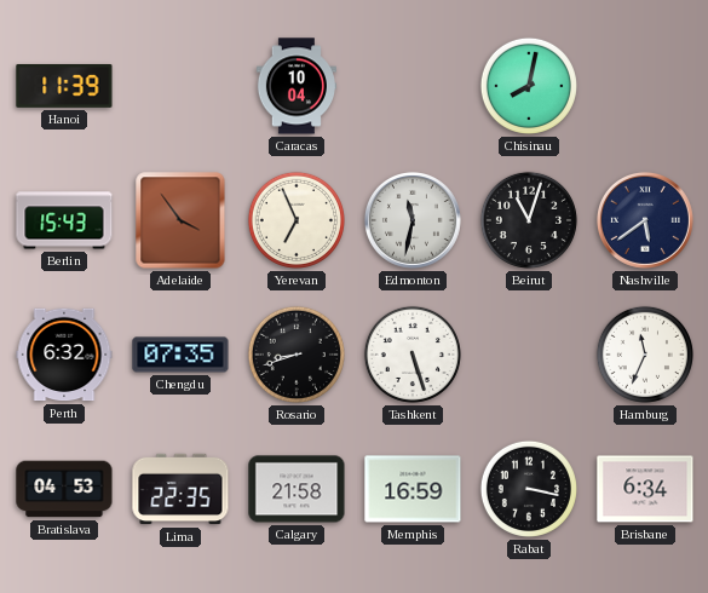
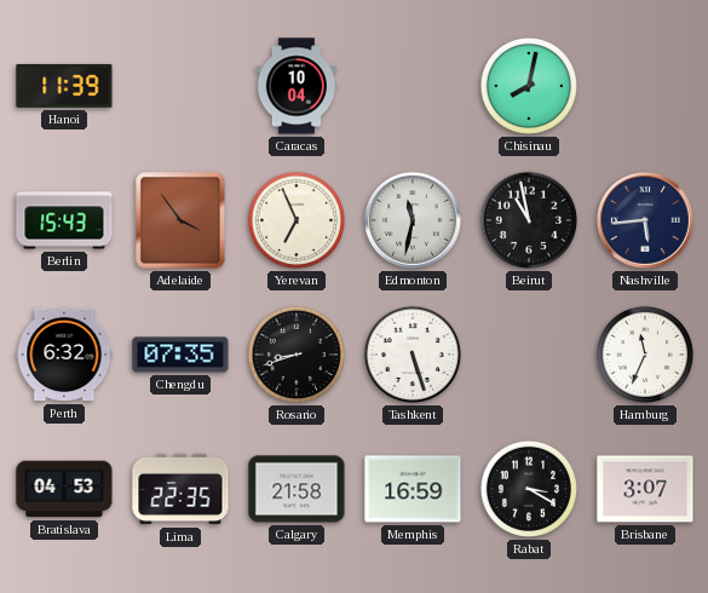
Beirut: 11:03 -> 10:58
Nashville: 5:39 -> 5:44
Rabat: 3:17 -> 3:20
Brisbane: 6:34 -> 3:07
